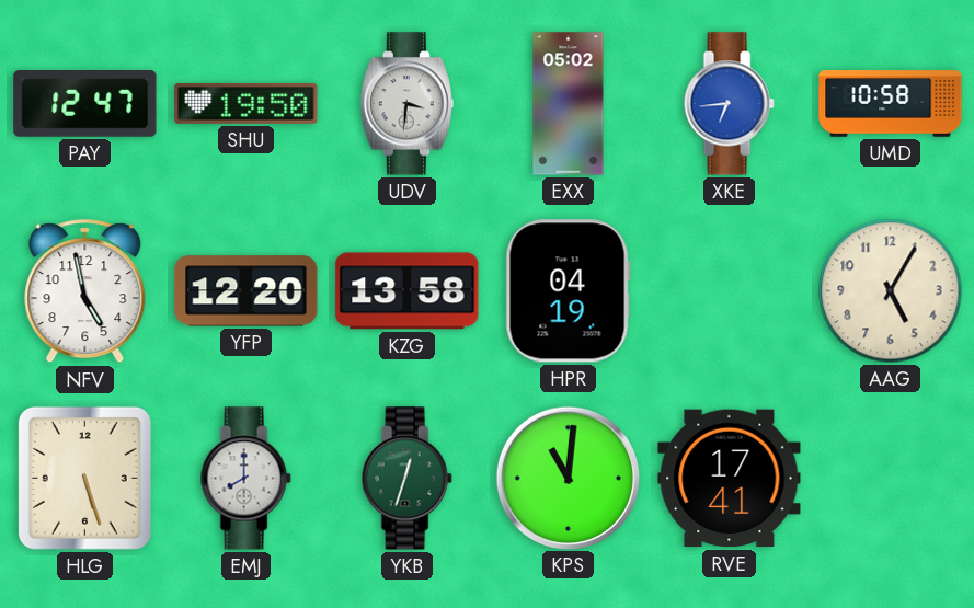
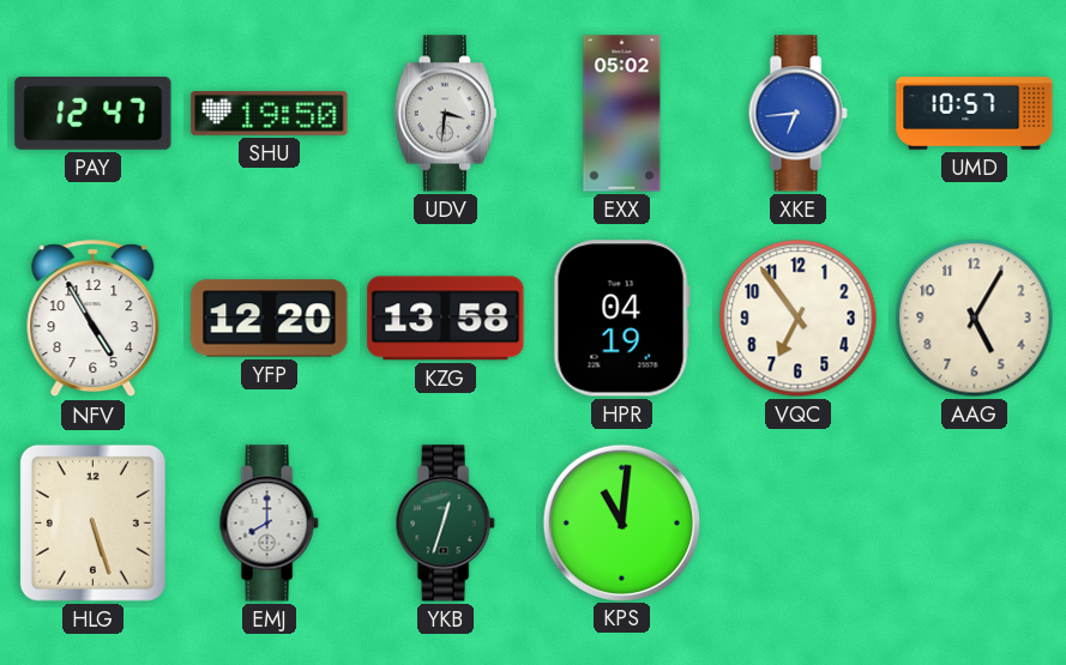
UMD: 10:58 -> 10:57
NFV: 4:58 -> 4:55
VQC: none -> 6:54
RVE: 17:41 -> none
